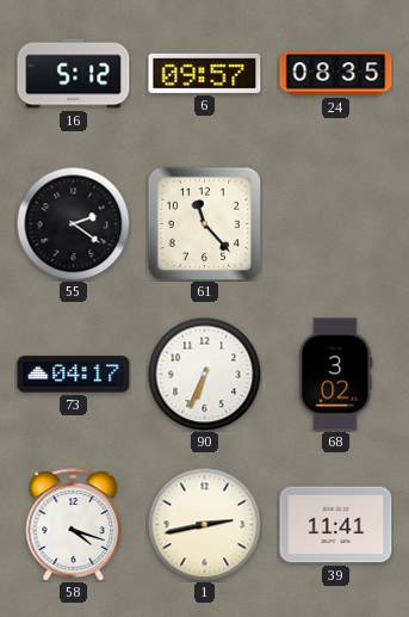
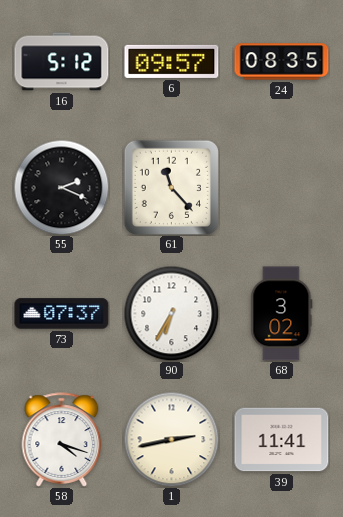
55: 2:21 -> 2:19
73: 04:17 -> 07:37
90: 6:34 -> 6:35
